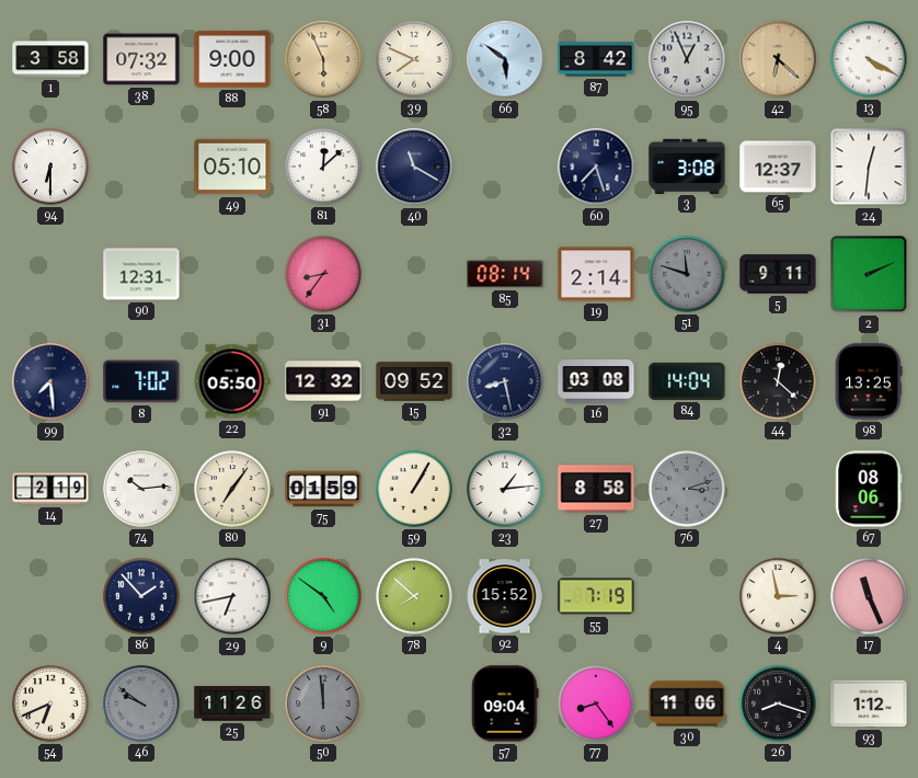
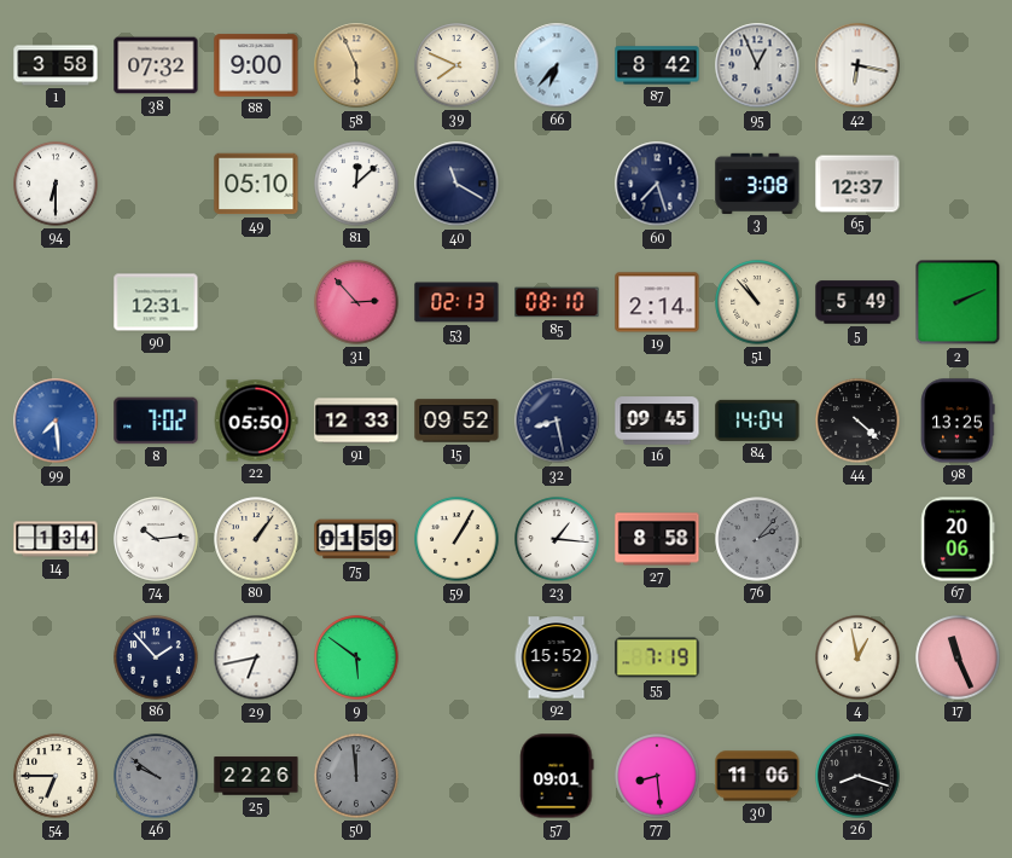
66: 5:51 -> 6:37
42: 6:22 -> 6:17
42 dial: champagne -> white
13: 4:20 -> none
24: 12:31 -> none
31: 8:36 -> 2:53
53: none -> 02:13
85: 08:14 -> 08:10
51: 11:48 -> 10:53
51 dial: grey -> cream
5: 9:11 -> 5:49
99 dial: navy -> blue
91: 12:32 -> 12:33
16: 03:08 -> 09:45
44: 12:22 -> 4:22
14: 2:19 -> 1:34
80: 7:06 -> 1:06
23: 1:14 -> 1:16
76: 3:12 -> 2:07
67: 08:06 -> 20:06
9: 4:51 -> 5:51
78: 7:52 -> none
4: 2:58 -> 12:58
54: 6:41 -> 6:45
25: 11:26 -> 22:26
57: 09:04 -> 09:01
77: 8:24 -> 8:29
93: 1:12 -> none
